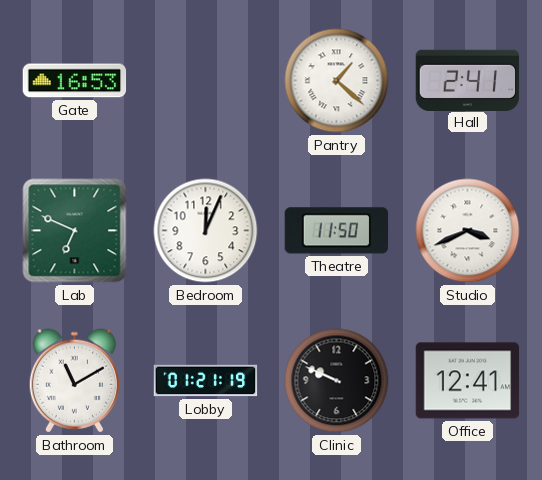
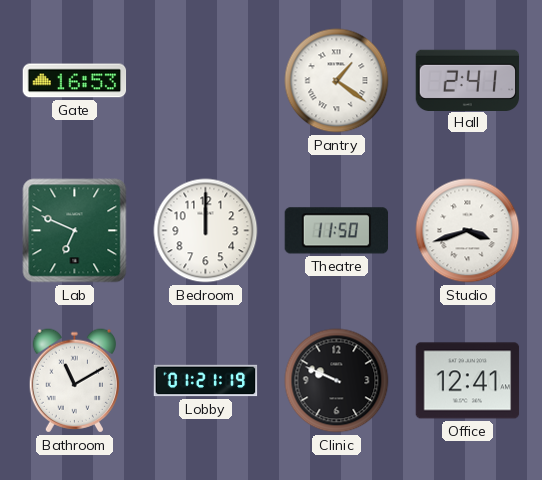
Pantry: 1:22 -> 1:21
Bedroom: 12:04 -> 12:00
Studio: 3:41 -> 3:42
